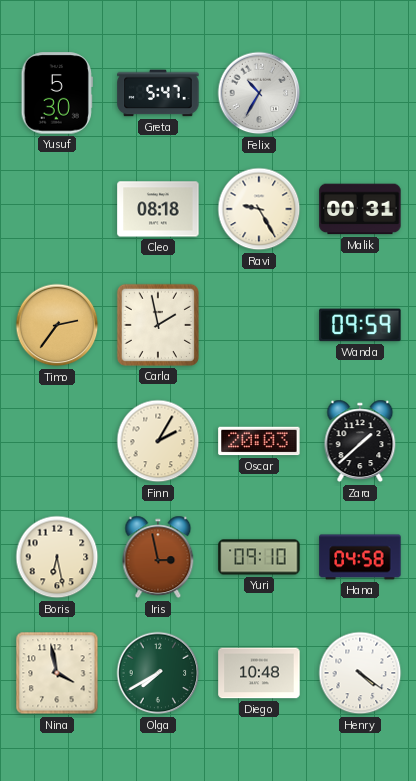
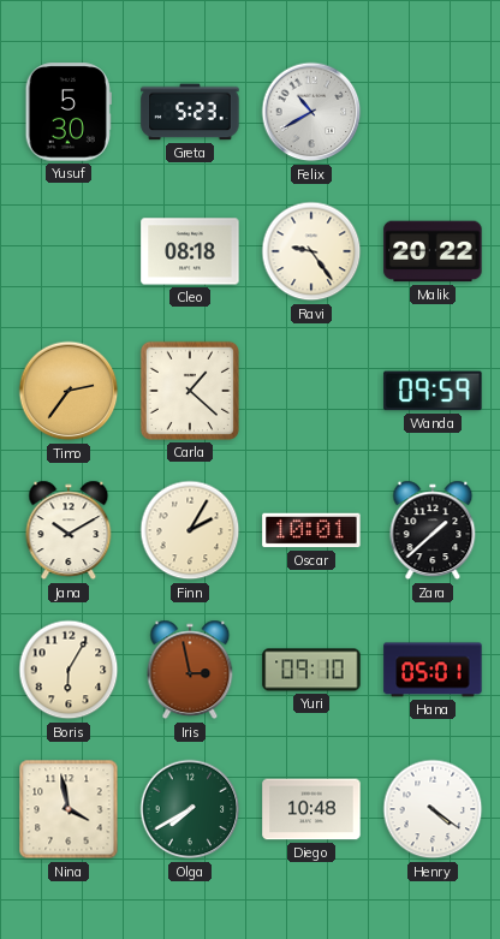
Greta: 5:47 -> 5:23
Felix: 10:35 -> 10:40
Ravi: 9:25 -> 9:24
Malik: 00:31 -> 20:22
Carla: 1:58 -> 1:22
Jana: none -> 10:10
Oscar: 20:03 -> 10:01
Boris: 6:28 -> 6:05
Hana: 04:58 -> 05:01
